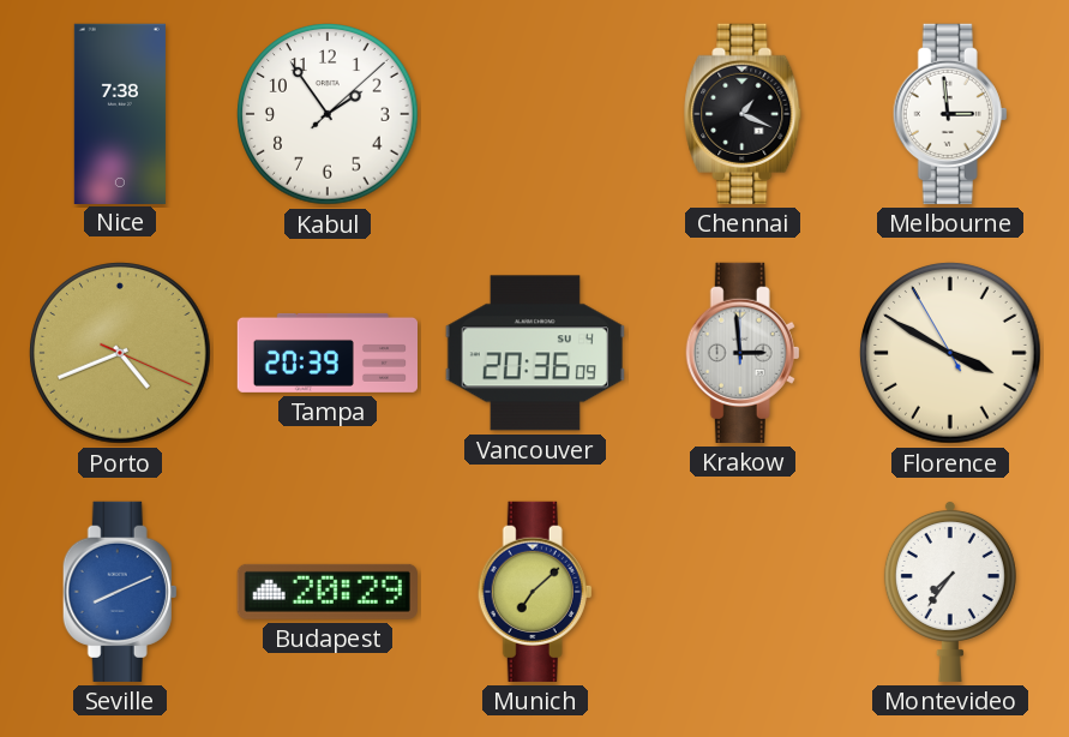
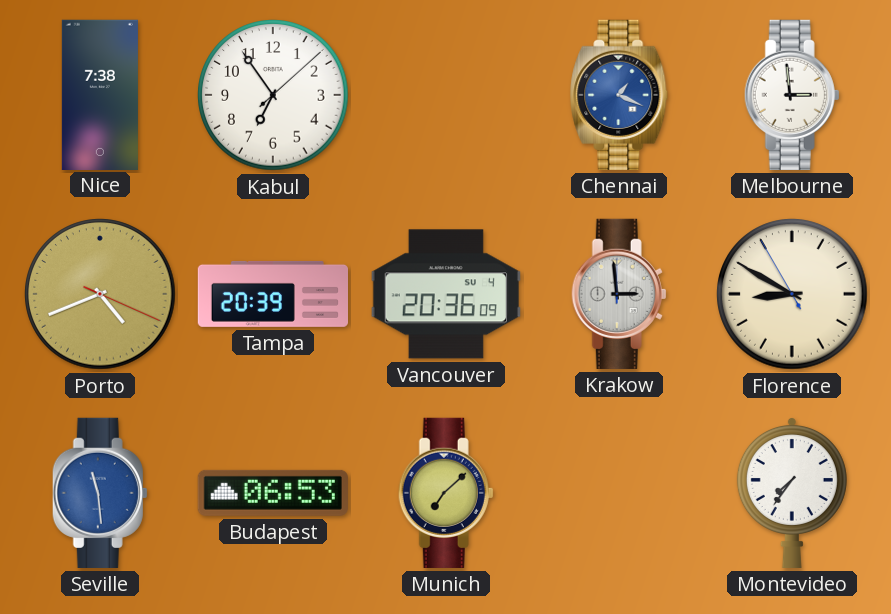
Kabul: 1:54 -> 6:54
Chennai dial: black -> blue
Florence: 3:49 -> 8:49
Seville: 8:11 -> 11:29
Budapest: 20:29 -> 06:53
